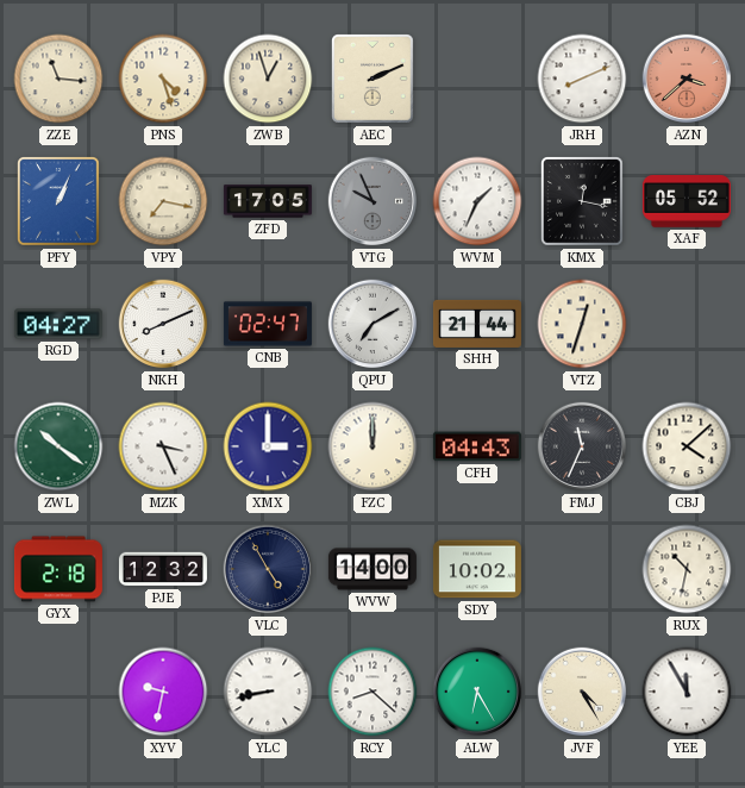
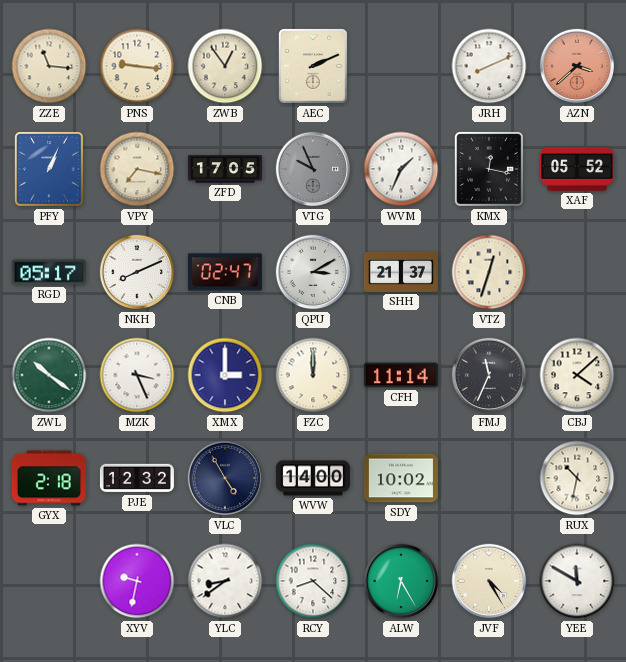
PNS: 4:27 -> 9:16
ZWB: 12:57 -> 12:54
RGD: 04:27 -> 05:17
QPU: 7:10 -> 3:10
SHH: 21:44 -> 21:37
CFH: 04:43 -> 11:14
YLC: 8:43 -> 8:39
YEE: 11:55 -> 11:50
